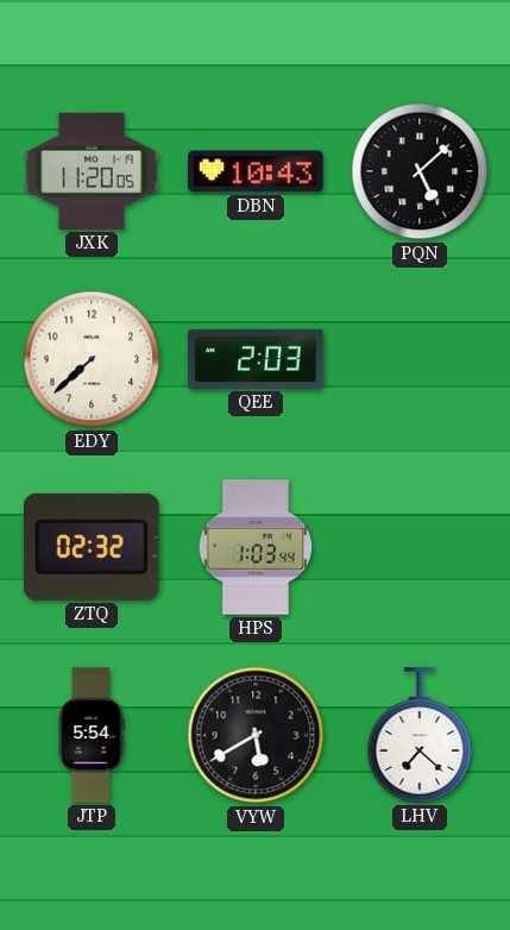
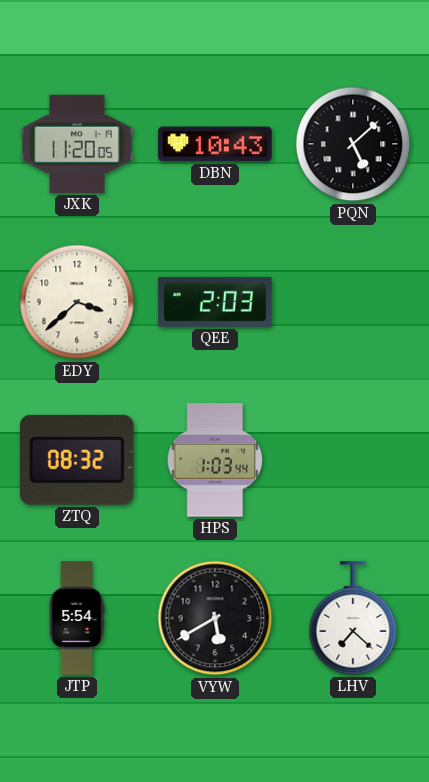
EDY: 7:38 -> 3:38
ZTQ: 02:32 -> 08:32
